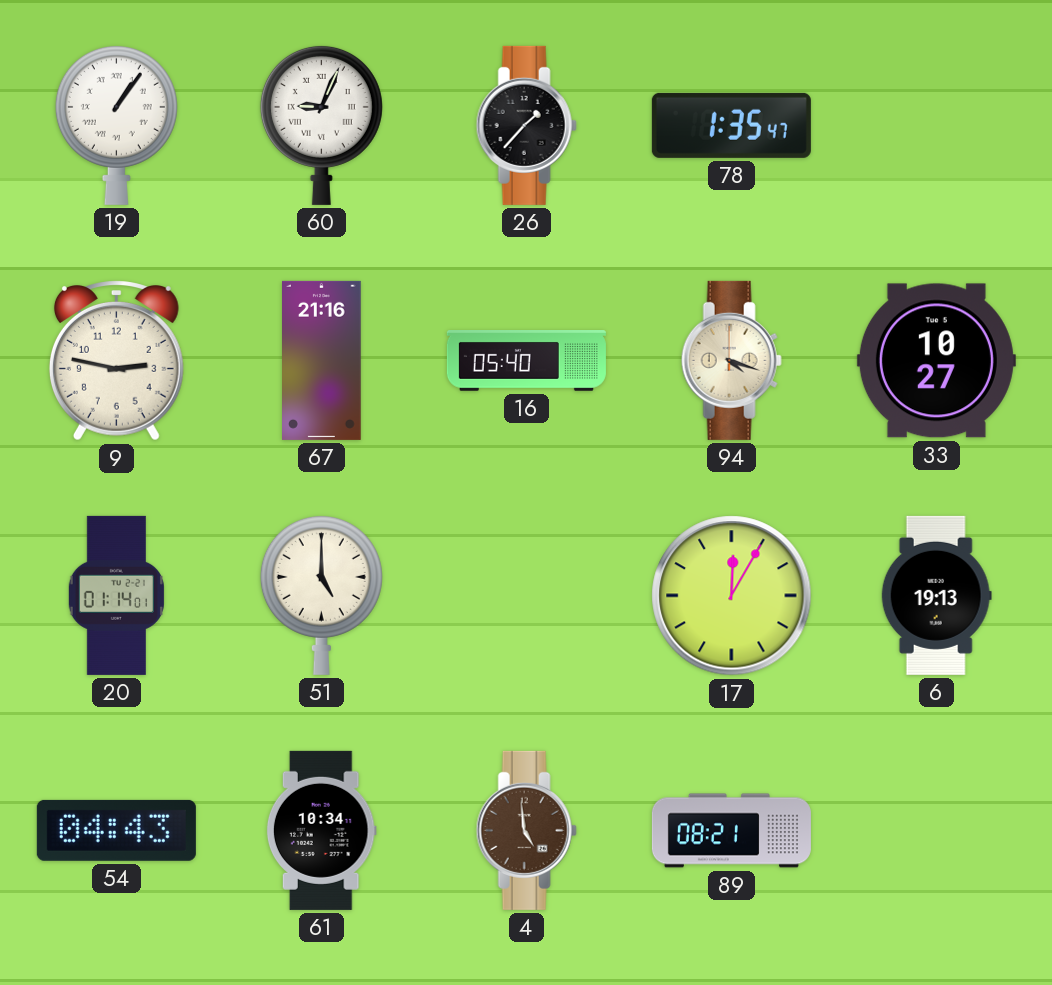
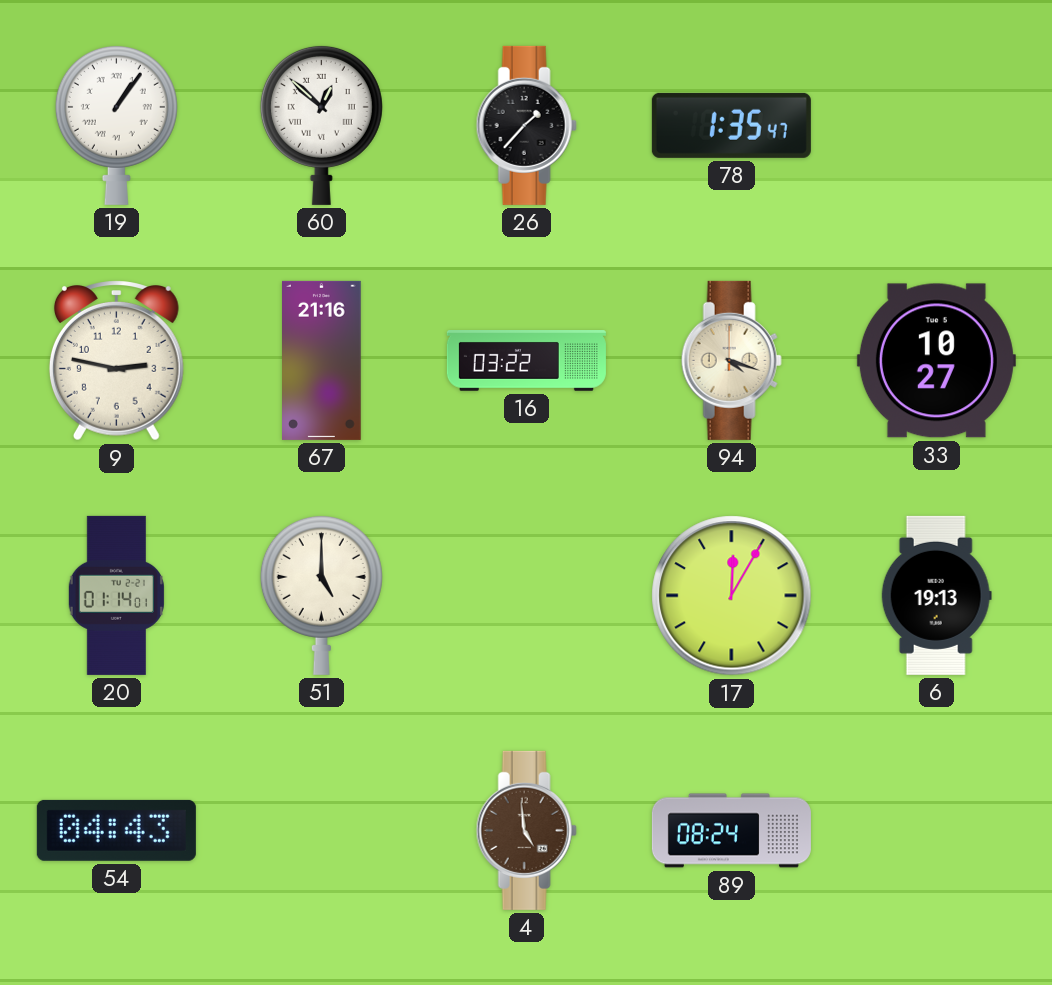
60: 9:04 -> 12:52
16: 05:40 -> 03:22
61: 10:34 -> none
89: 08:21 -> 08:24
